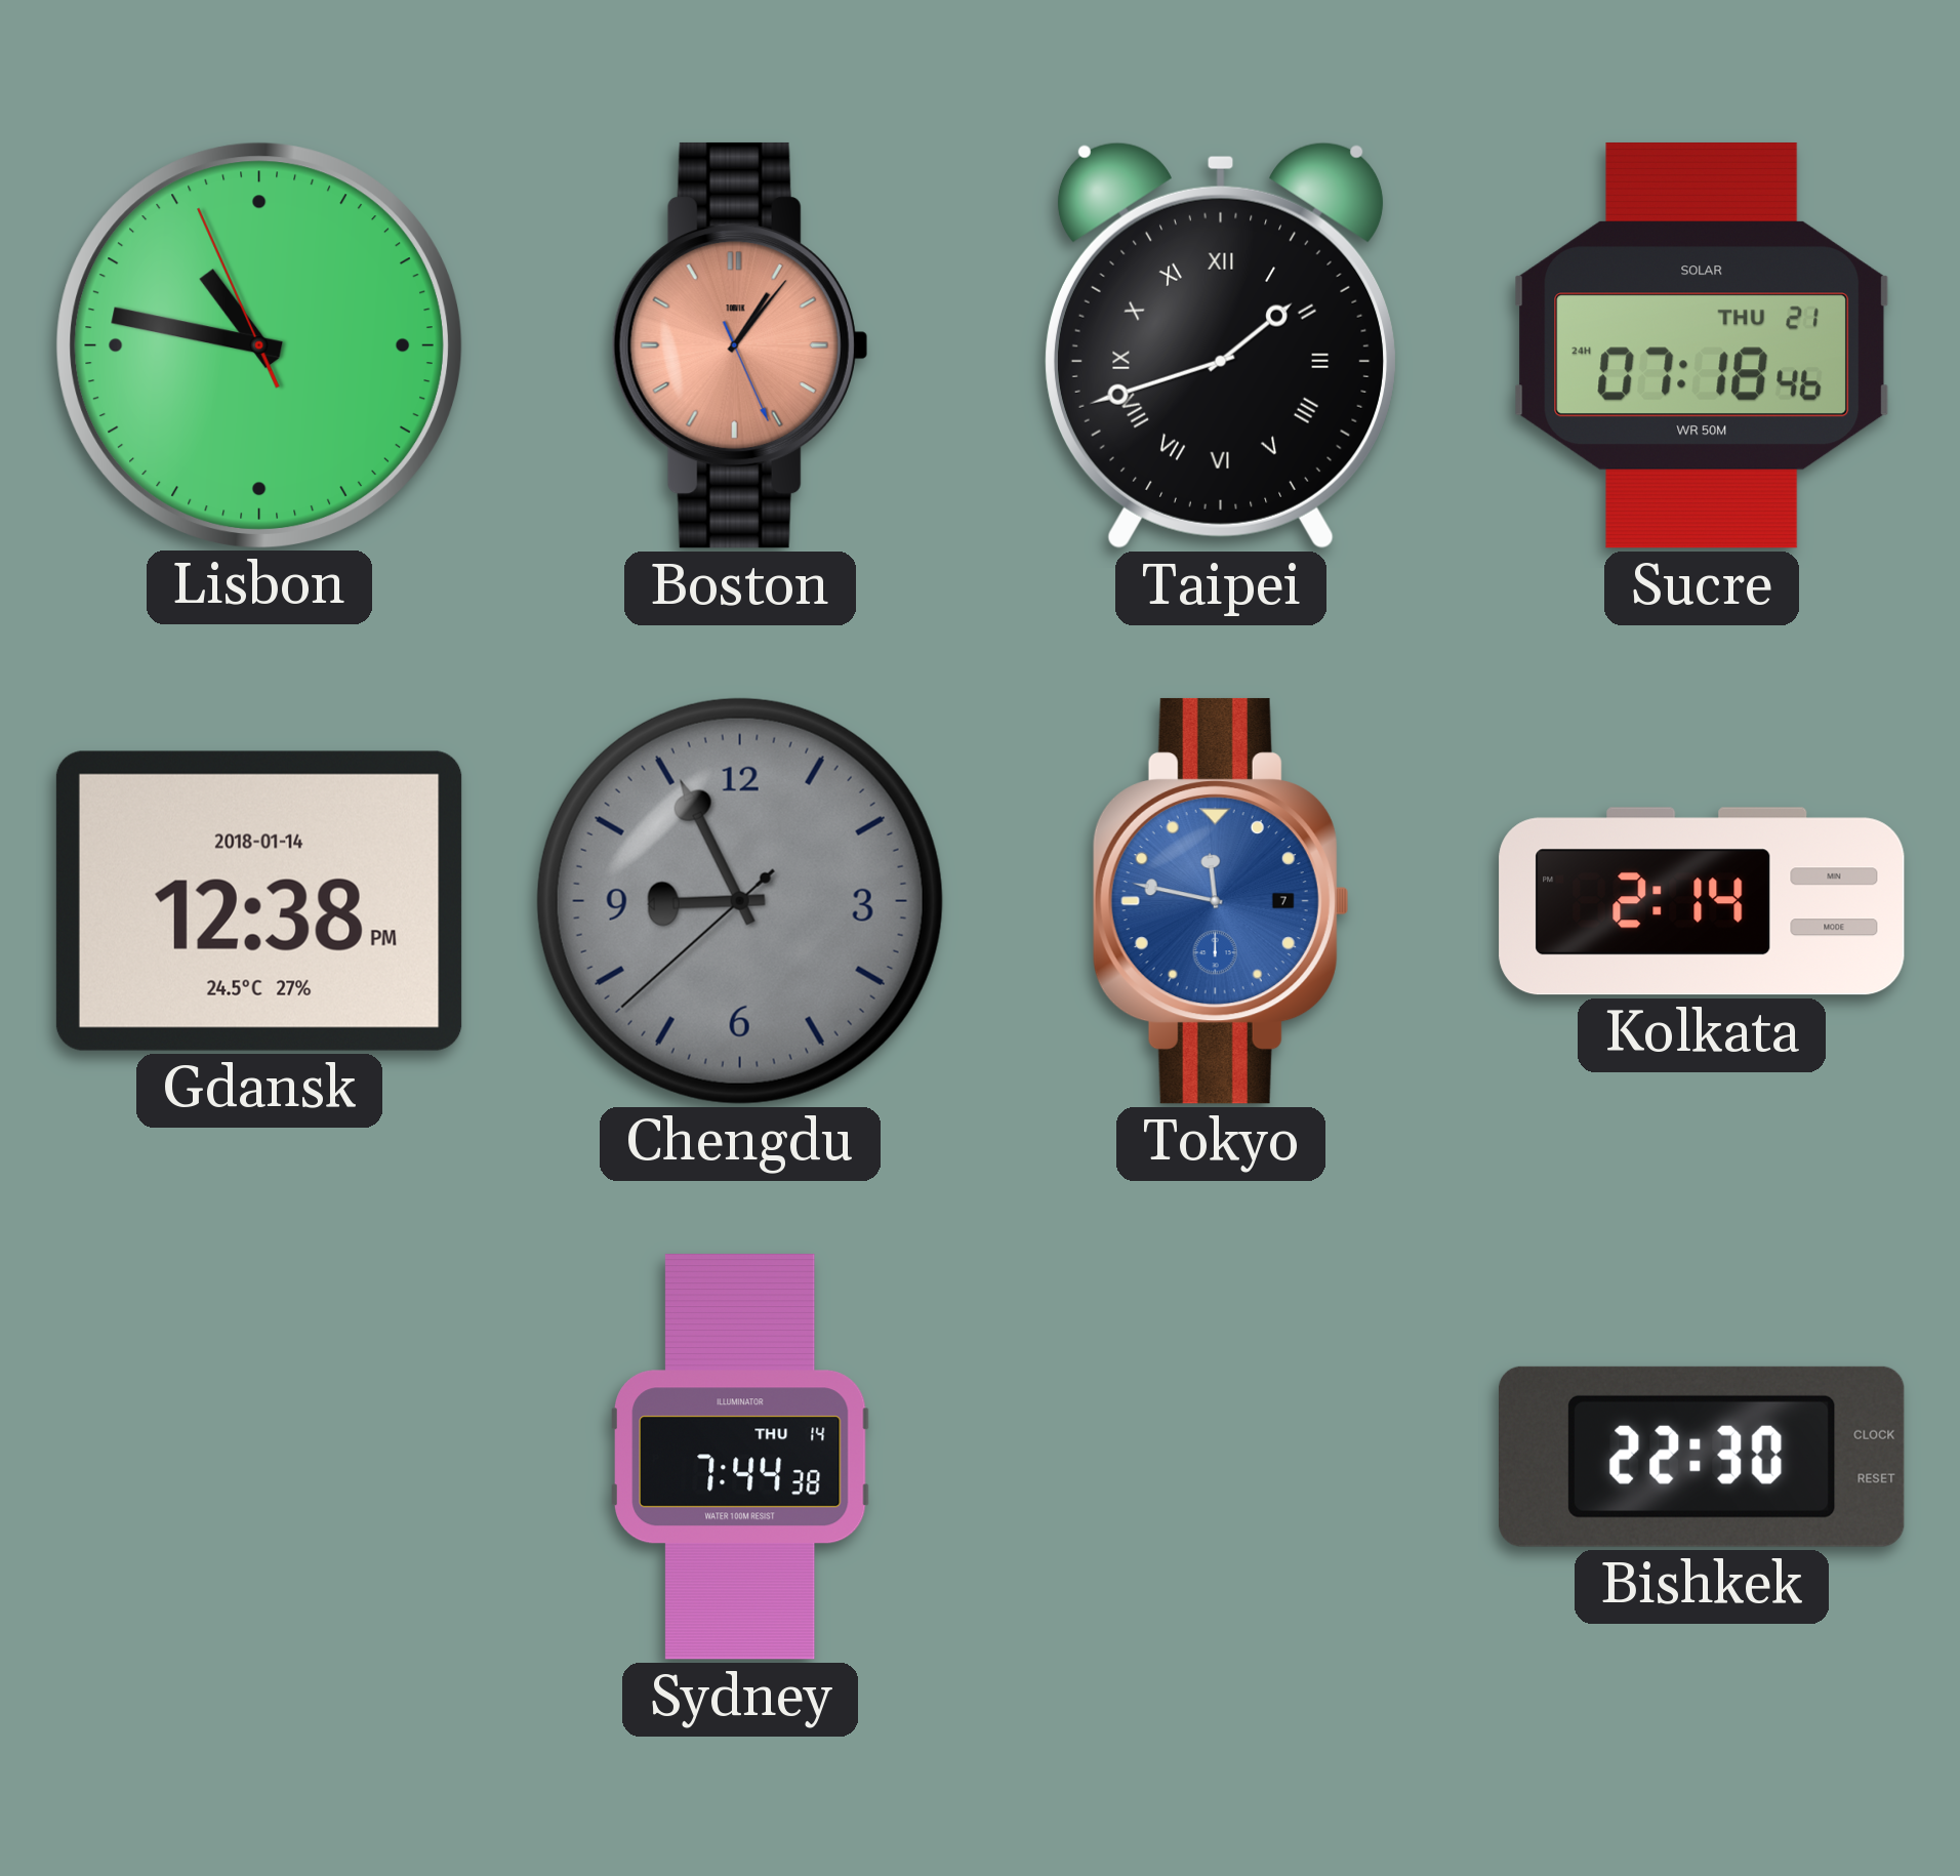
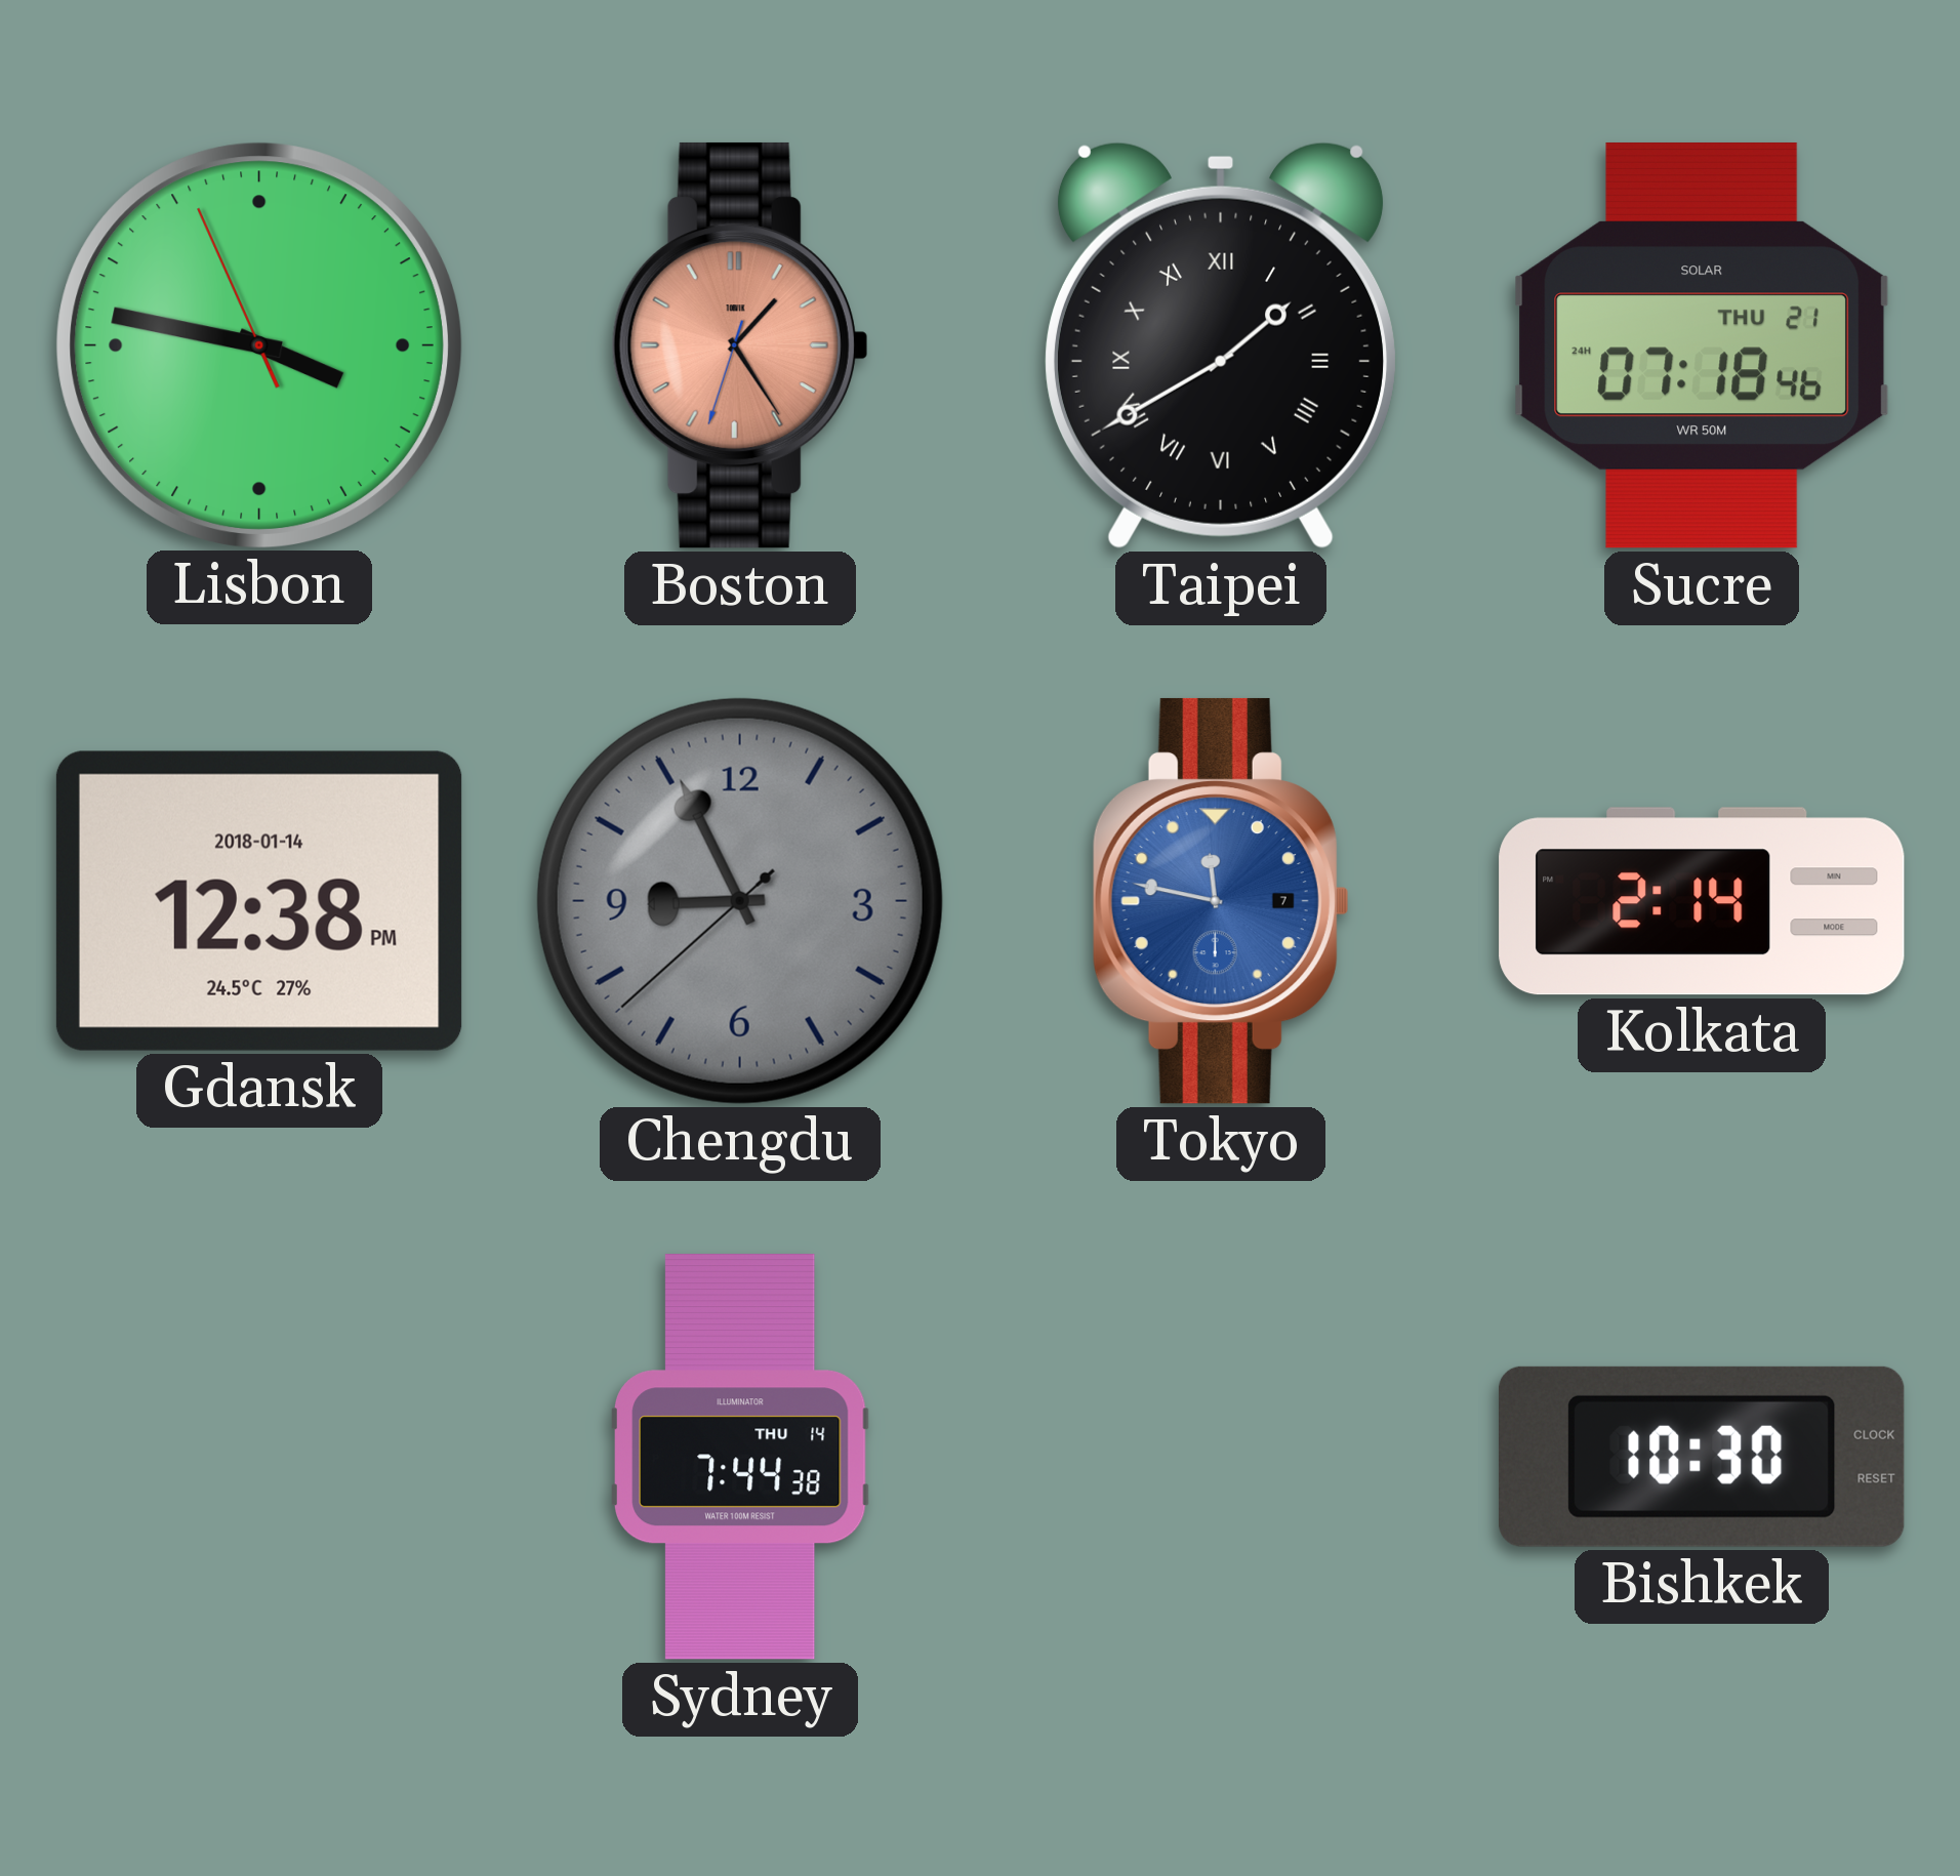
Lisbon: 10:46 -> 3:46
Boston: 1:06 -> 1:24
Taipei: 1:42 -> 1:40
Bishkek: 22:30 -> 10:30
